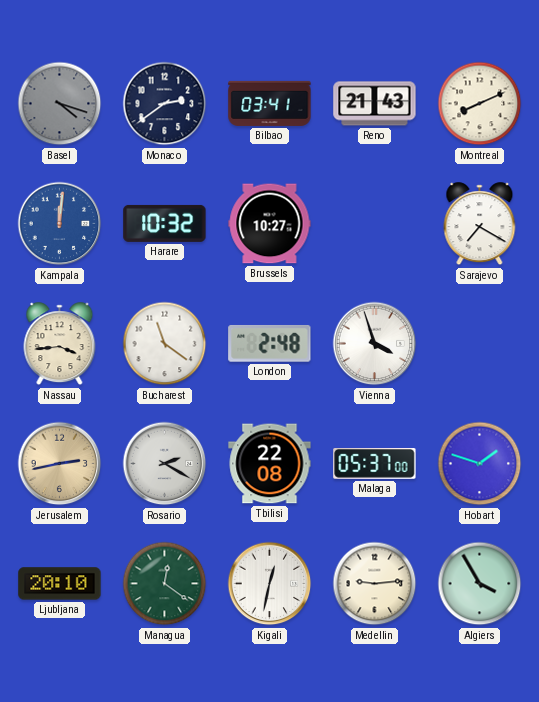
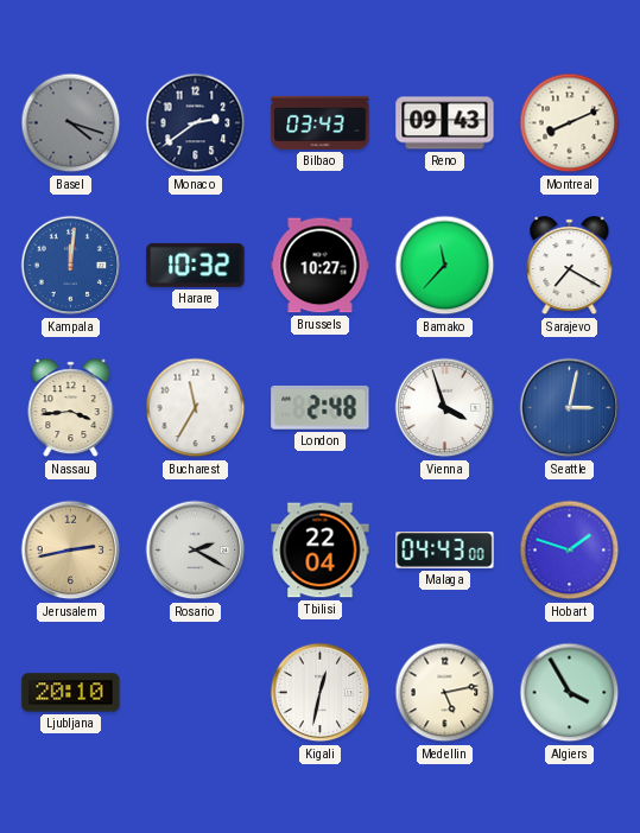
Bilbao: 03:41 -> 03:43
Reno: 21:43 -> 09:43
Bamako: none -> 11:37
Bucharest: 11:21 -> 11:35
Seattle: none -> 3:02
Tbilisi: 22:08 -> 22:04
Malaga: 05:37 -> 04:43
Managua: 12:21 -> none
Medellin: 9:14 -> 5:13
